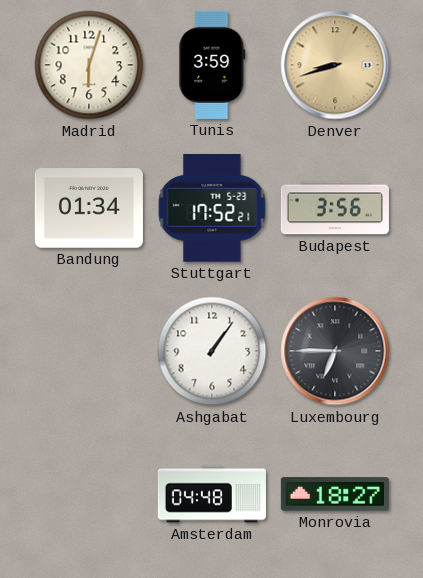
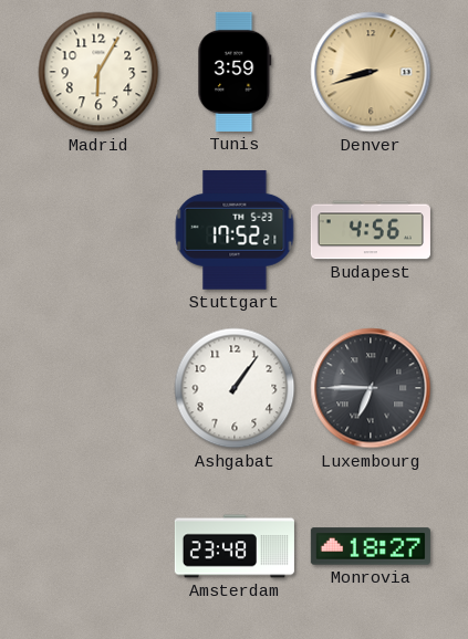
Madrid: 6:03 -> 6:05
Bandung: 01:34 -> none
Budapest: 3:56 -> 4:56
Amsterdam: 04:48 -> 23:48
